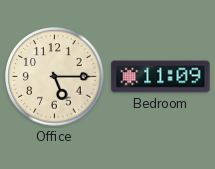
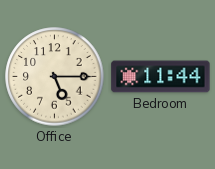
Bedroom: 11:09 -> 11:44
